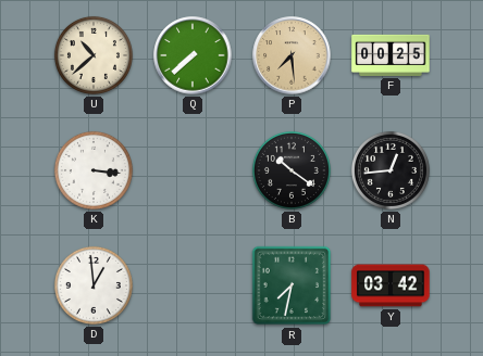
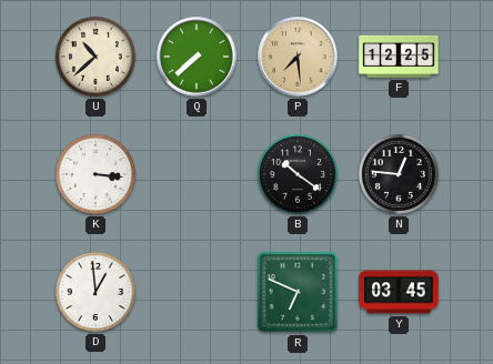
F: 00:25 -> 12:25
N: 12:44 -> 12:46
R: 7:32 -> 6:49
Y: 03:42 -> 03:45
